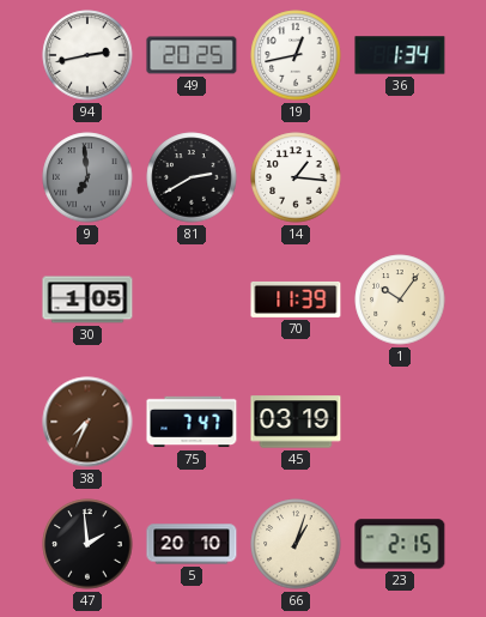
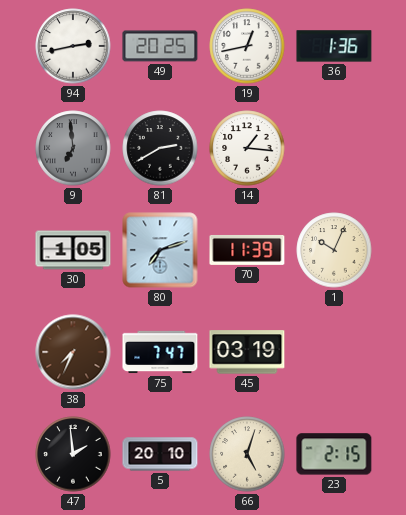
36: 1:34 -> 1:36
80: none -> 7:12
1: 10:06 -> 10:04
66: 1:03 -> 5:03
